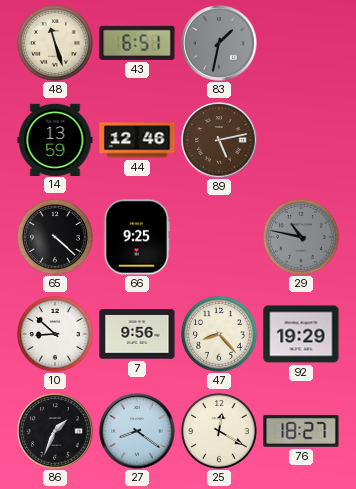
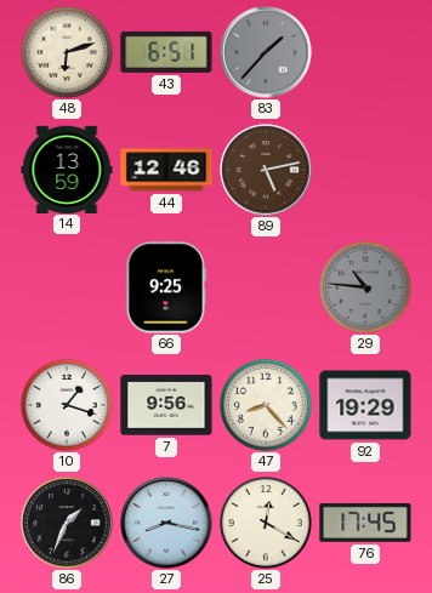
48: 11:27 -> 6:12
83: 1:32 -> 1:37
65: 4:22 -> none
29: 10:47 -> 10:46
10: 8:52 -> 1:18
27: 8:21 -> 8:17
76: 18:27 -> 17:45
